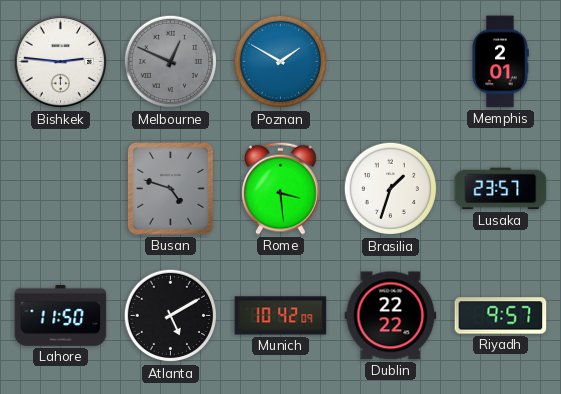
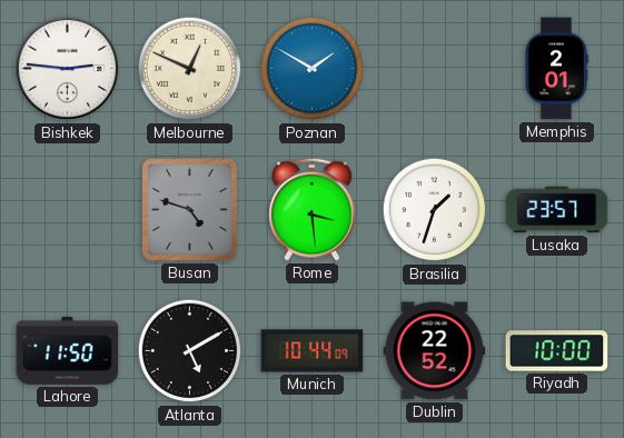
Melbourne dial: grey -> cream
Munich: 10:42 -> 10:44
Dublin: 22:22 -> 22:52
Riyadh: 9:57 -> 10:00
